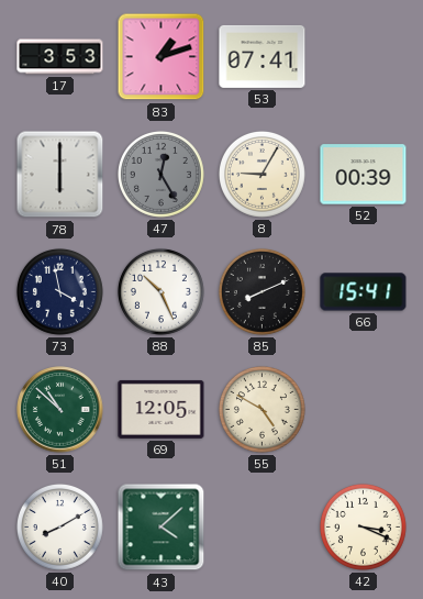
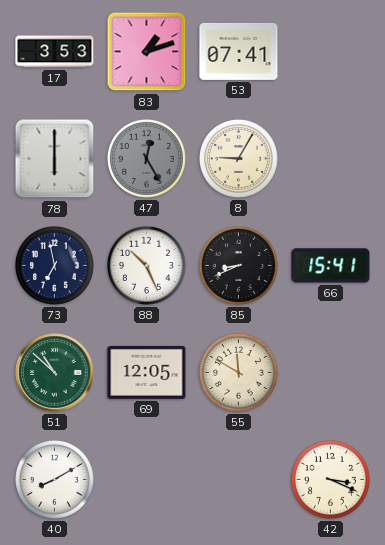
52: 00:39 -> none
73: 3:58 -> 6:58
85: 8:11 -> 8:41
55: 4:50 -> 11:50
43: 4:08 -> none
